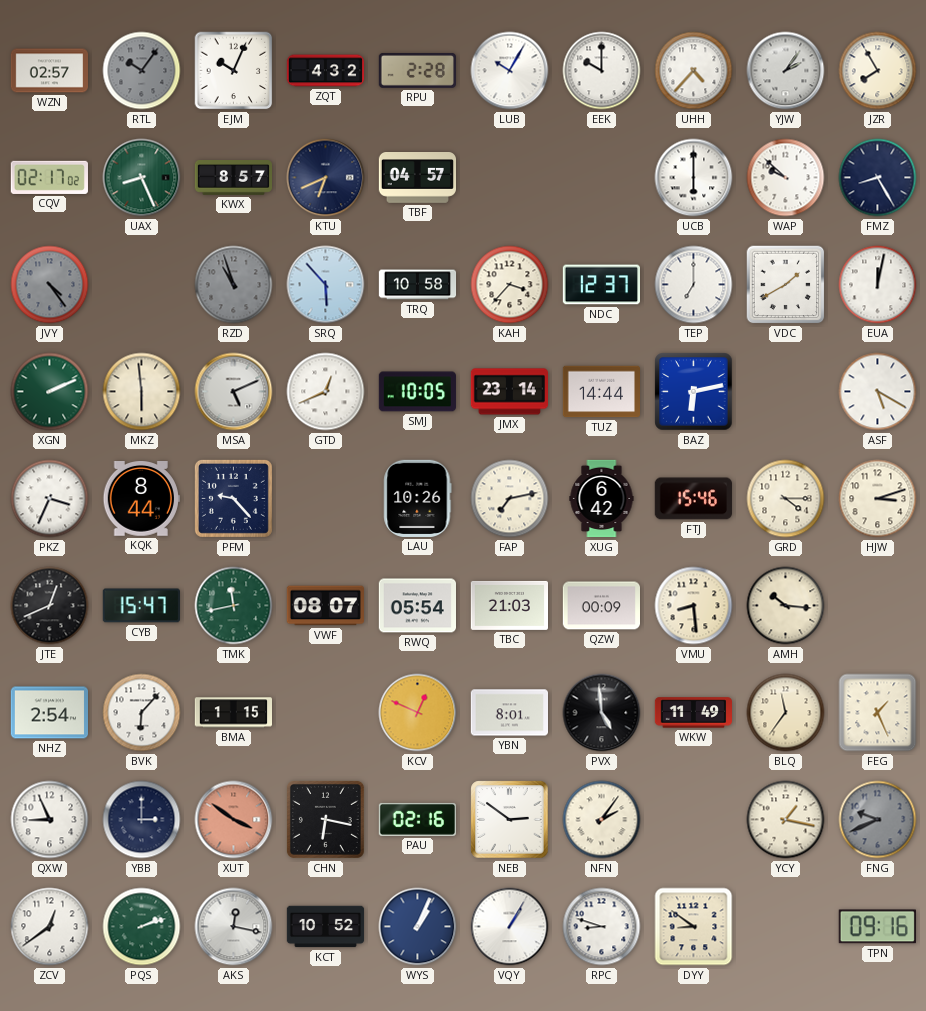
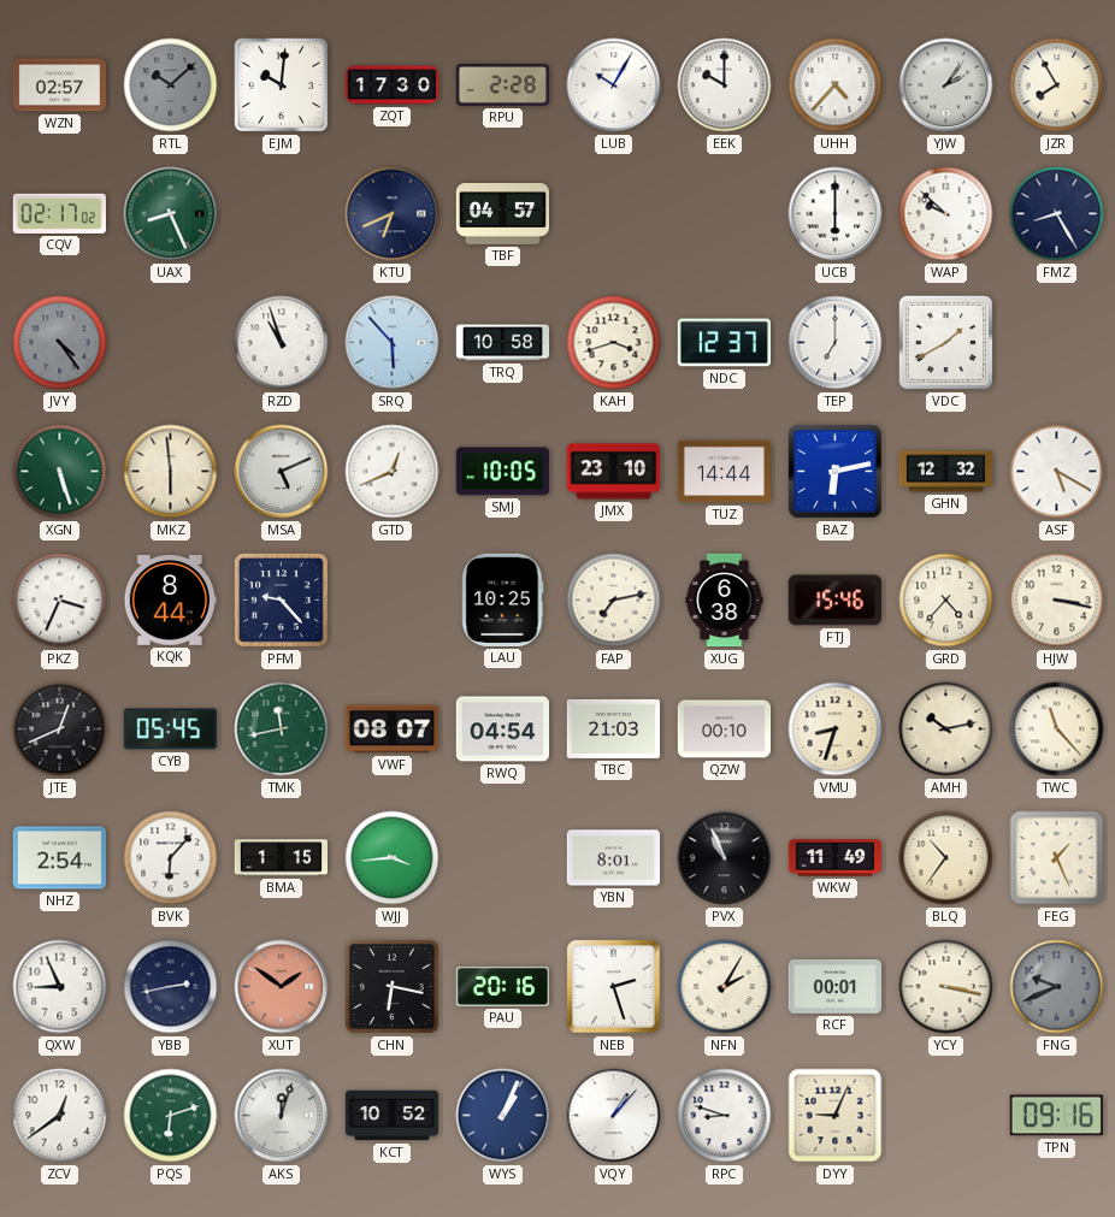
RTL: 10:06 -> 10:08
EJM: 10:04 -> 10:01
ZQT: 4:32 -> 17:30
KWX: 8:57 -> none
RZD dial: grey -> white
KAH: 3:37 -> 3:42
EUA: 12:02 -> none
XGN: 2:11 -> 5:27
JMX: 23:14 -> 23:10
GHN: none -> 12:32
LAU: 10:26 -> 10:25
XUG: 6:42 -> 6:38
GRD: 4:15 -> 4:37
HJW: 3:12 -> 3:17
CYB: 15:47 -> 05:45
RWQ: 05:54 -> 04:54
QZW: 00:09 -> 00:10
VMU: 8:29 -> 8:33
AMH: 10:16 -> 10:13
TWC: none -> 11:23
WJJ: none -> 3:44
KCV: 12:49 -> none
PVX: 4:59 -> 10:56
BLQ: 11:36 -> 10:36
YBB: 3:00 -> 2:43
XUT: 3:51 -> 1:51
PAU: 02:16 -> 20:16
NEB: 2:51 -> 2:27
NFN: 2:06 -> 2:05
RCF: none -> 00:01
YCY: 1:17 -> 3:17
PQS: 2:12 -> 6:12
AKS: 12:17 -> 12:03
VQY: 1:05 -> 1:07
DYY: 8:51 -> 9:04
